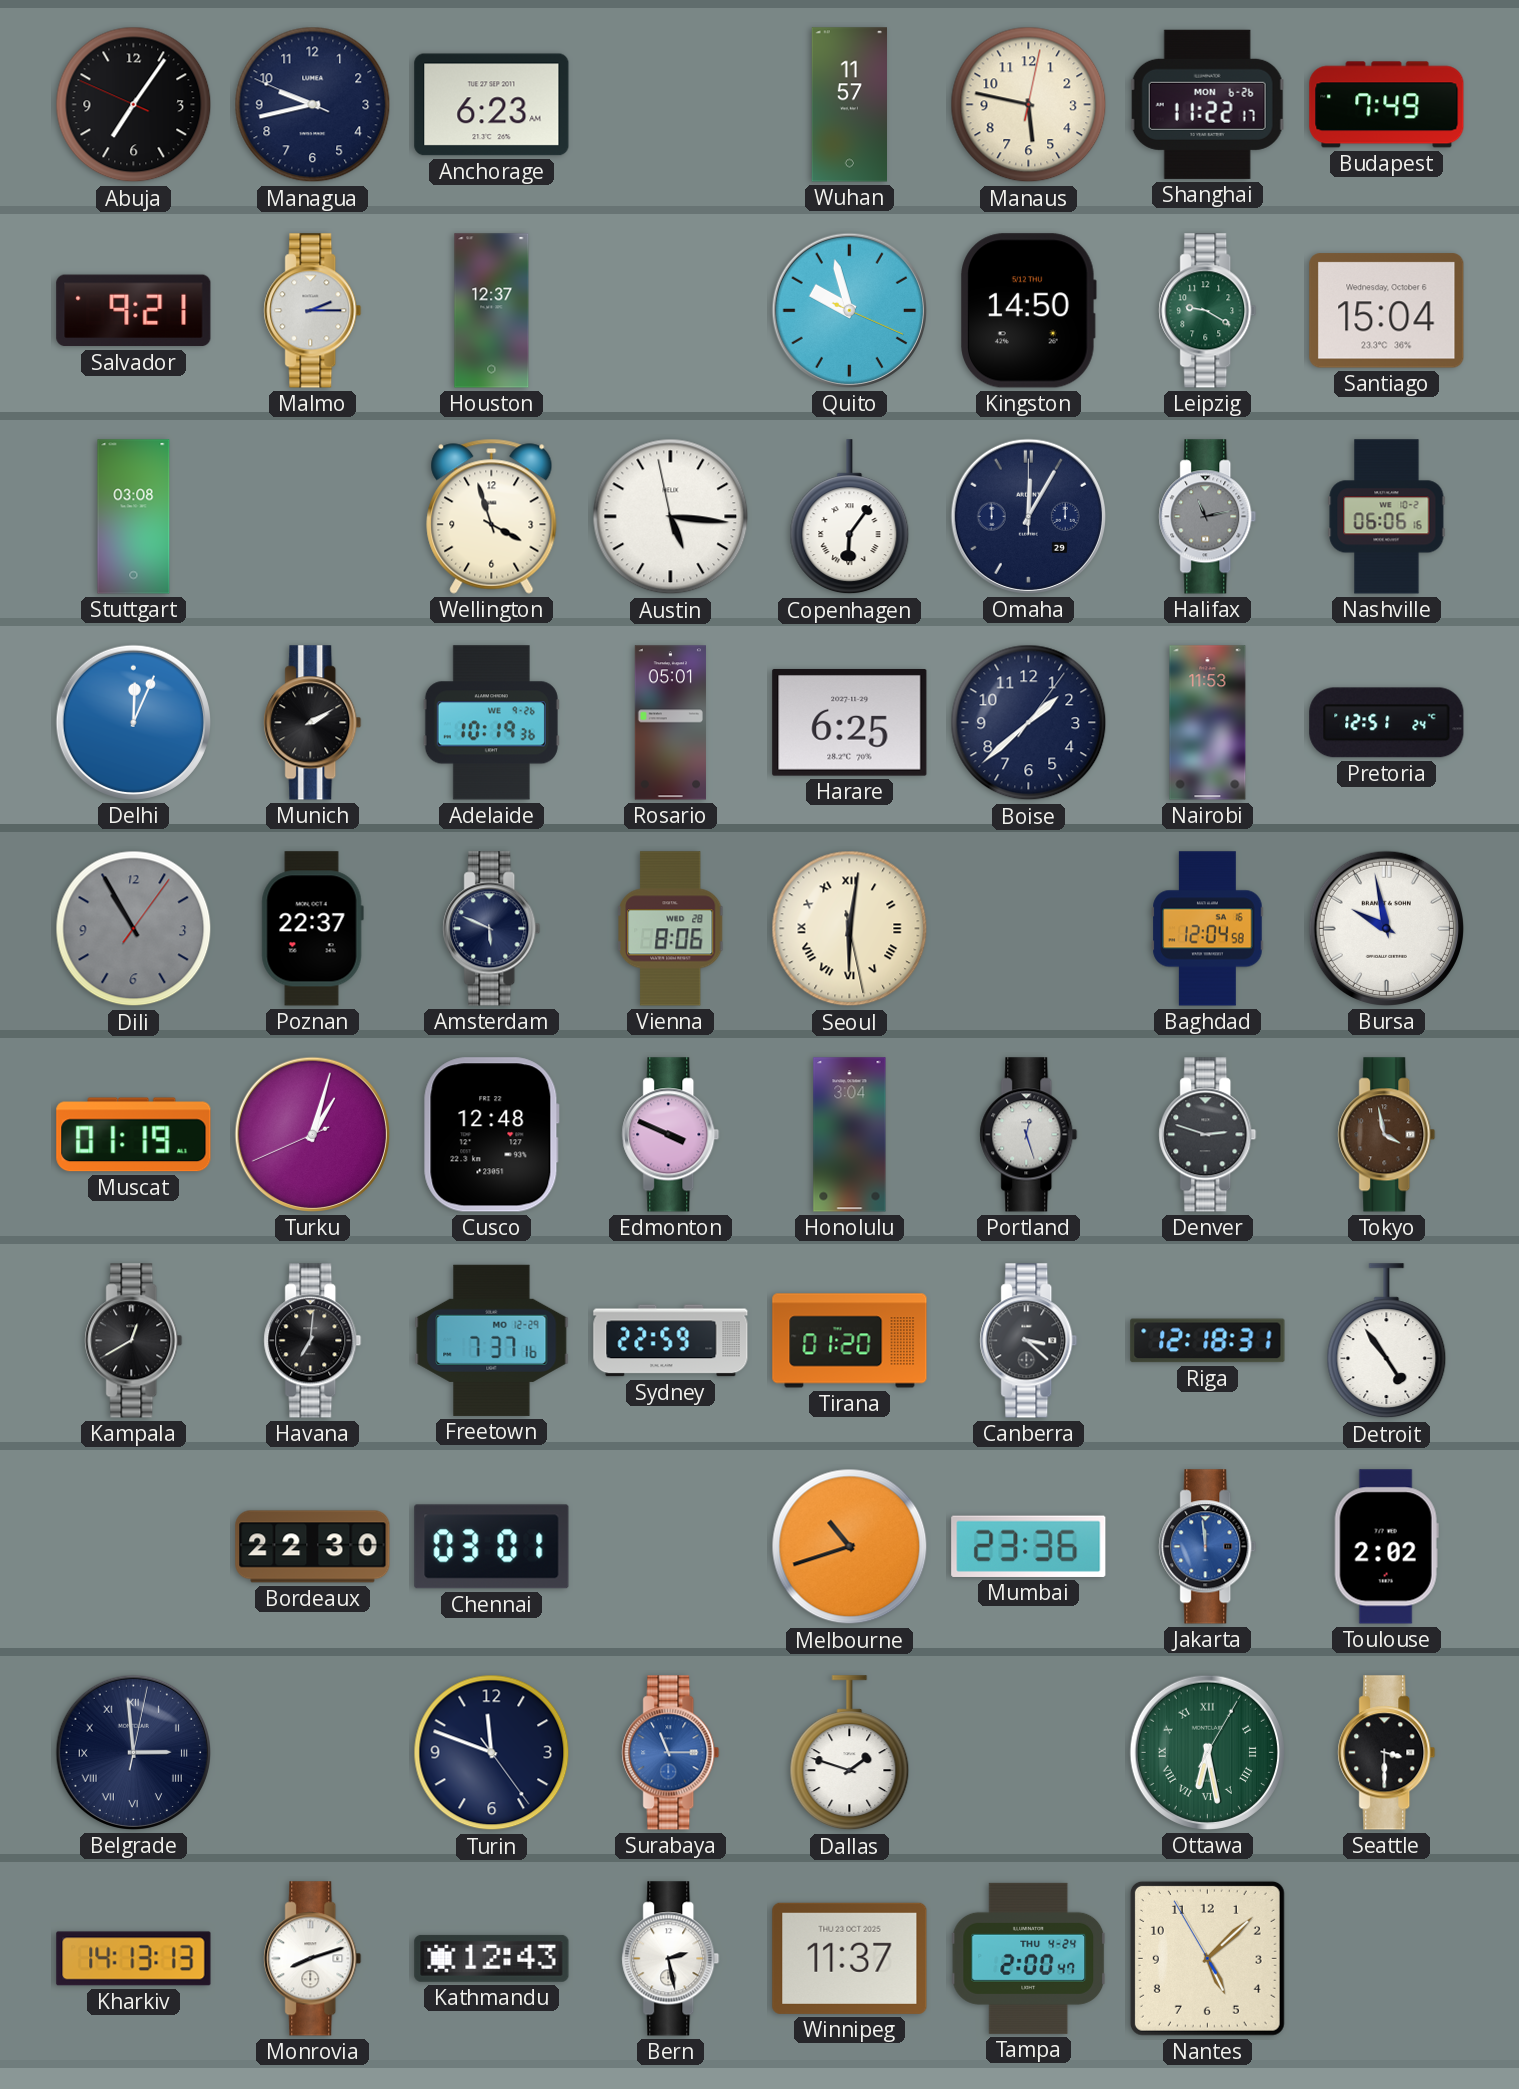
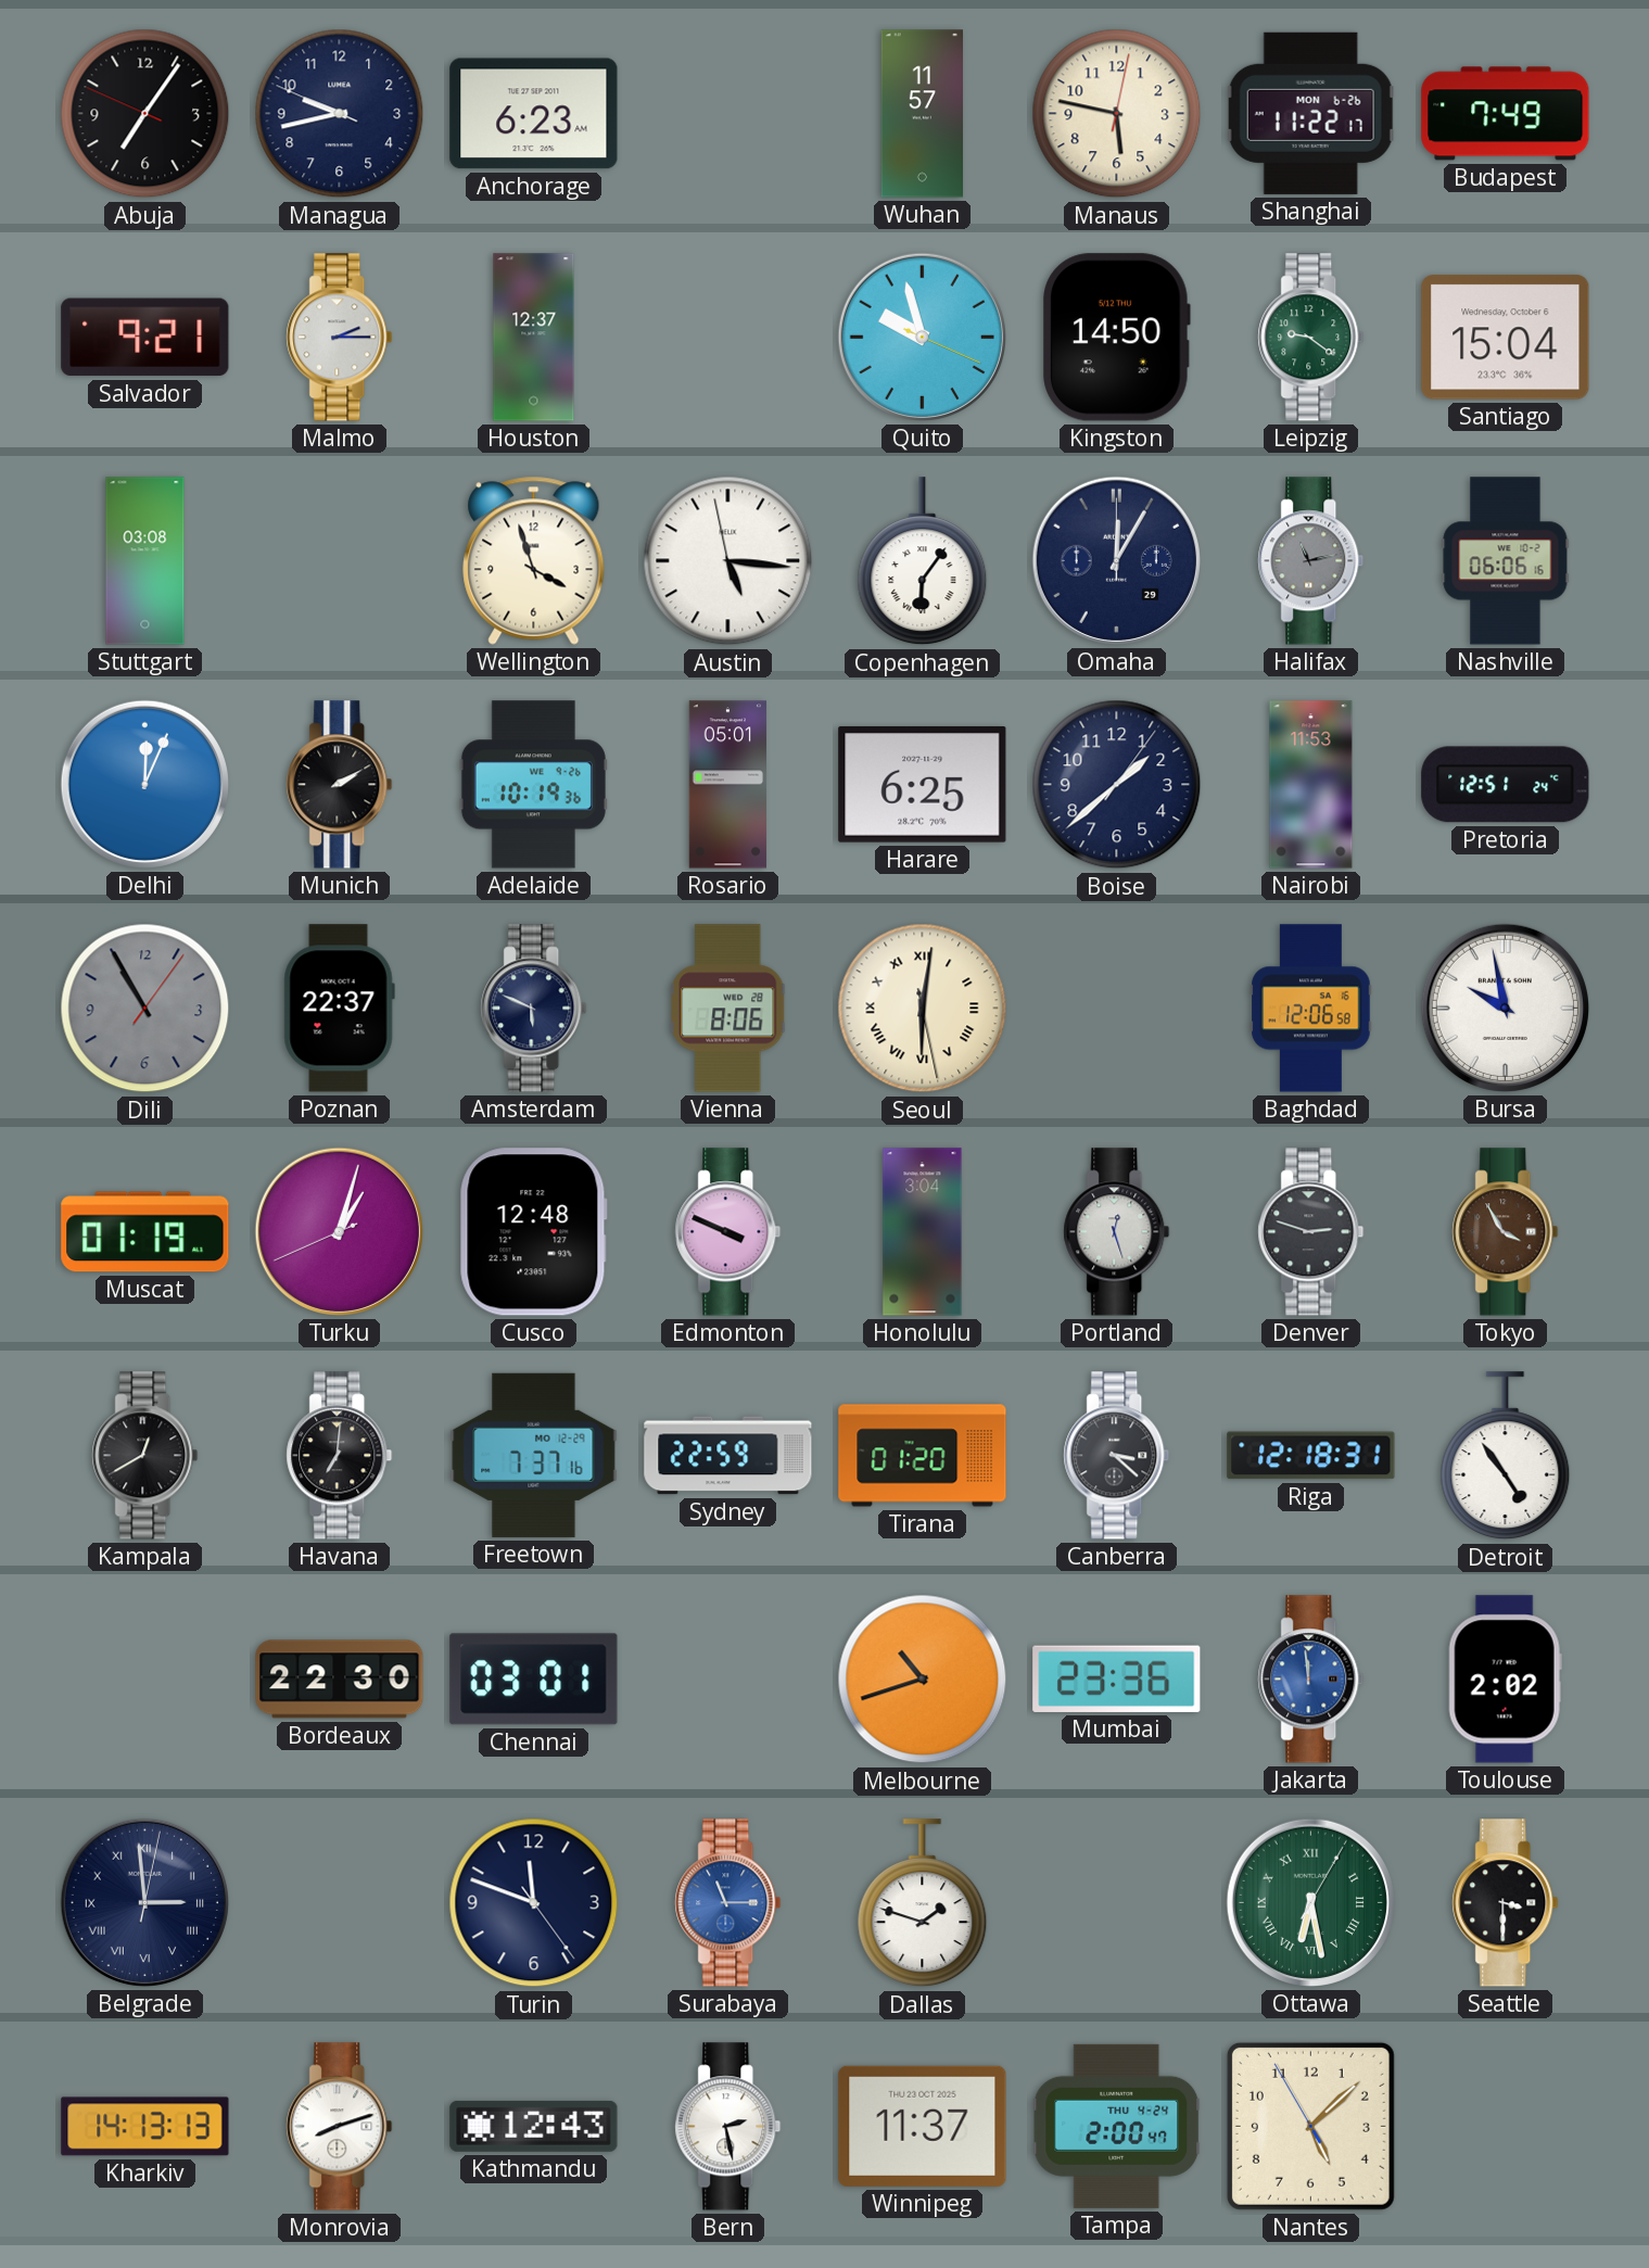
Leipzig: 9:20 -> 9:21
Baghdad: 12:04 -> 12:06
Tokyo: 3:58 -> 3:55
